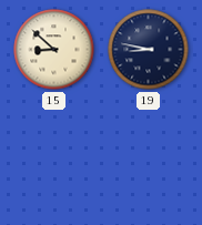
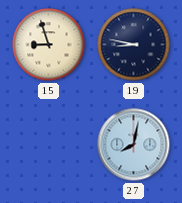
15: 8:52 -> 8:57
27: none -> 8:02
